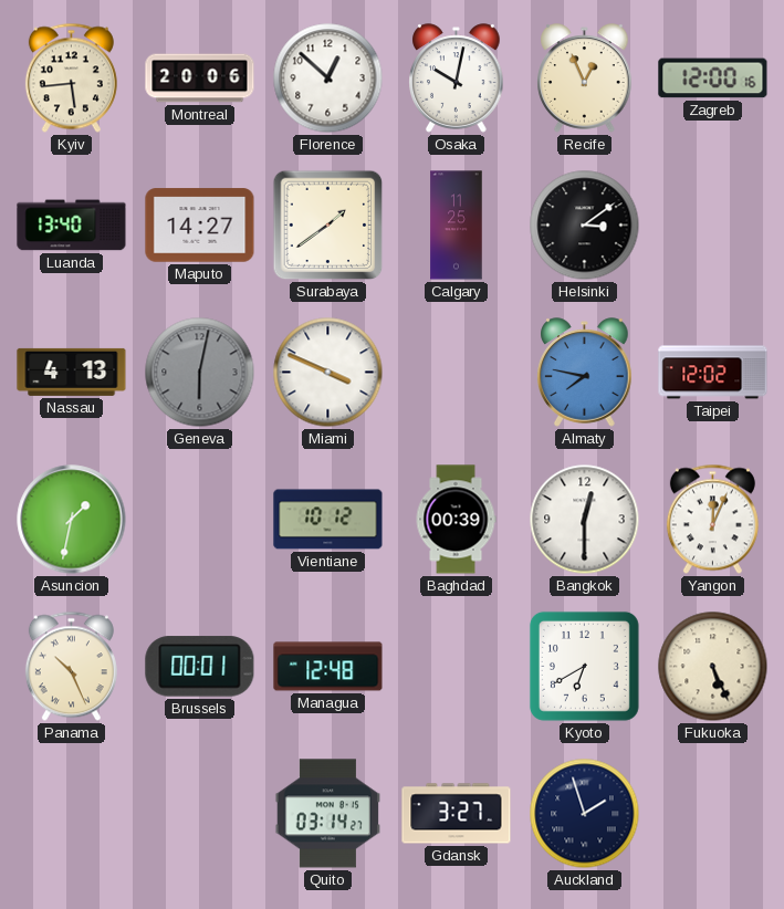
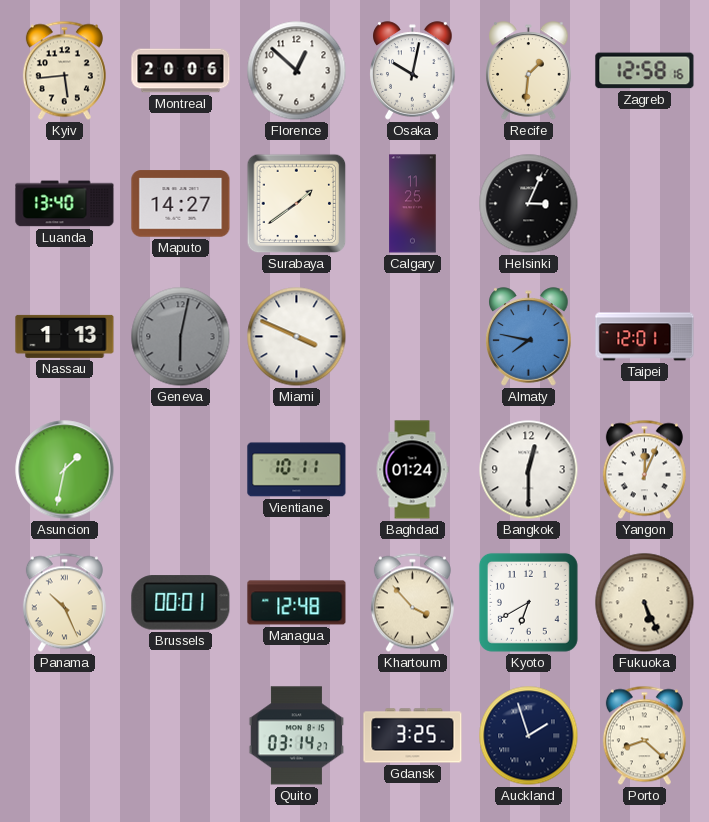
Recife: 12:56 -> 1:31
Zagreb: 12:00 -> 12:58
Helsinki: 3:09 -> 3:04
Nassau: 4:13 -> 1:13
Taipei: 12:02 -> 12:01
Vientiane: 10:12 -> 10:11
Baghdad: 00:39 -> 01:24
Khartoum: none -> 3:53
Gdansk: 3:27 -> 3:25
Porto: none -> 8:22
